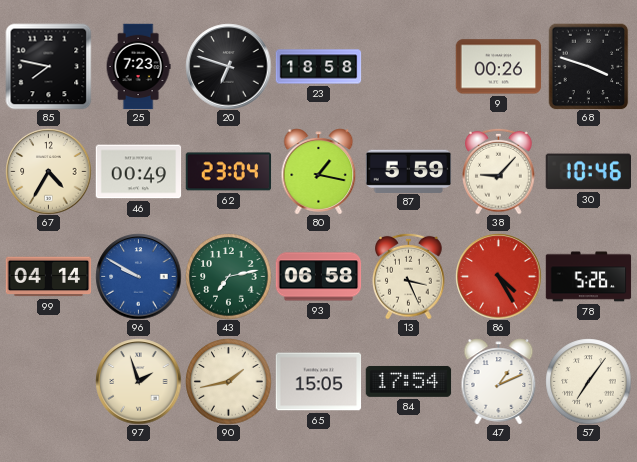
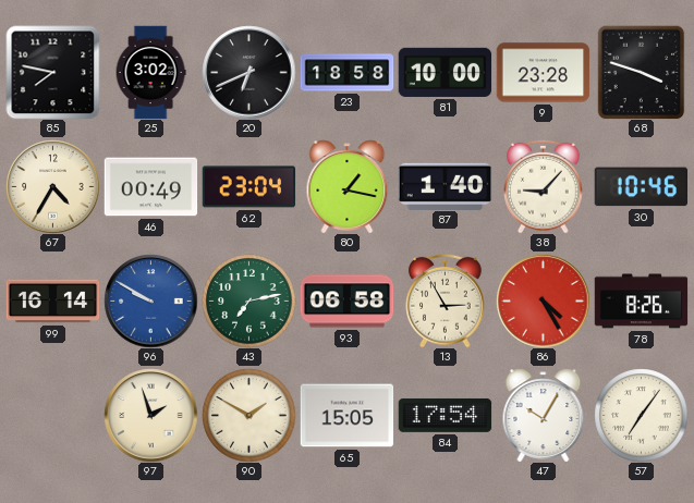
25: 7:23 -> 3:02
20: 6:48 -> 6:41
81: none -> 10:00
9: 00:26 -> 23:28
87: 5:59 -> 1:40
99: 04:14 -> 16:14
13: 3:26 -> 2:55
78: 5:26 -> 8:26
90: 1:43 -> 1:50
47: 1:11 -> 10:05
